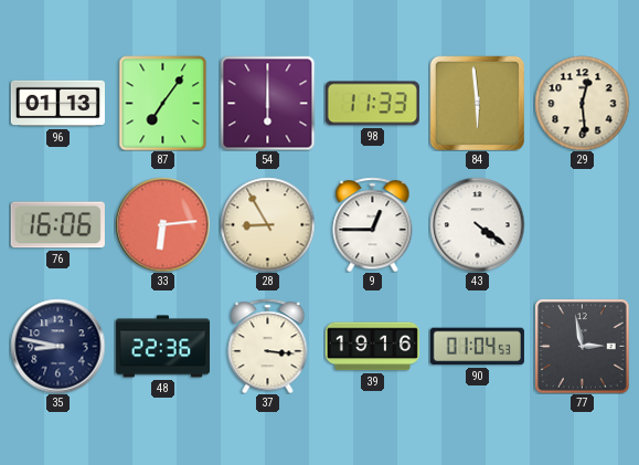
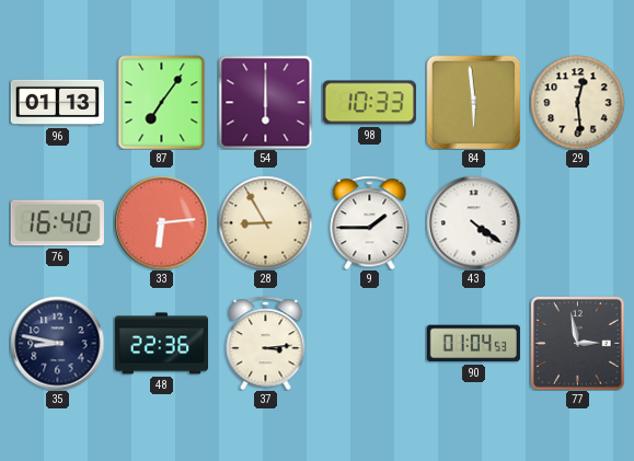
98: 11:33 -> 10:33
76: 16:06 -> 16:40
9: 12:45 -> 1:45
37: 3:16 -> 3:14
39: 19:16 -> none
